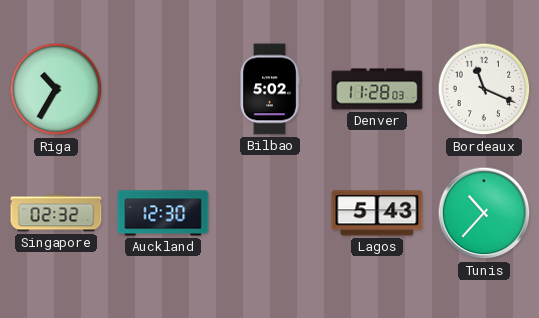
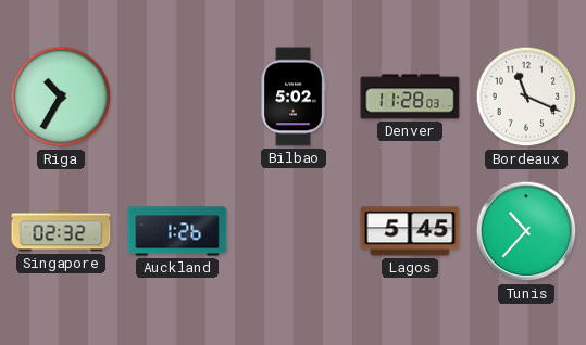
Auckland: 12:30 -> 1:26
Lagos: 5:43 -> 5:45
